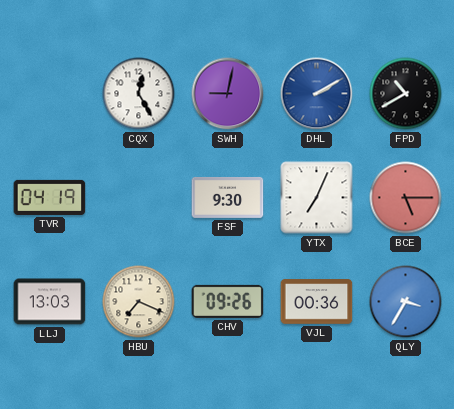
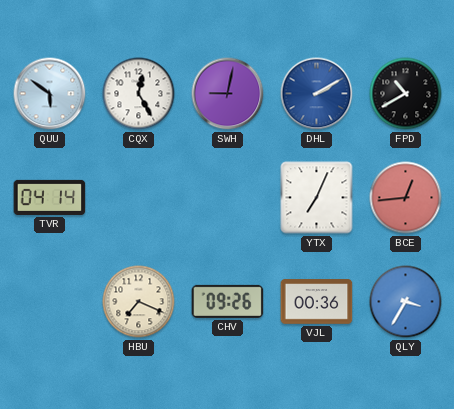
QUU: none -> 5:51
TVR: 04:19 -> 04:14
FSF: 9:30 -> none
BCE: 5:15 -> 12:44
LLJ: 13:03 -> none
